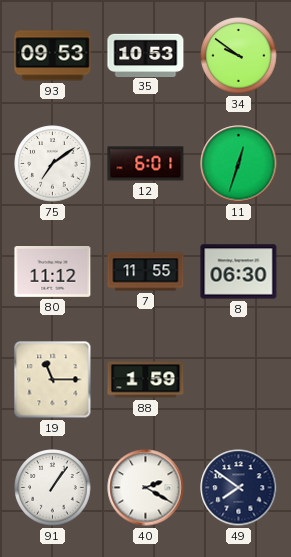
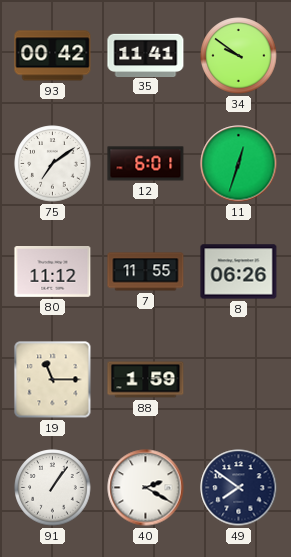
93: 09:53 -> 00:42
35: 10:53 -> 11:41
8: 06:30 -> 06:26
